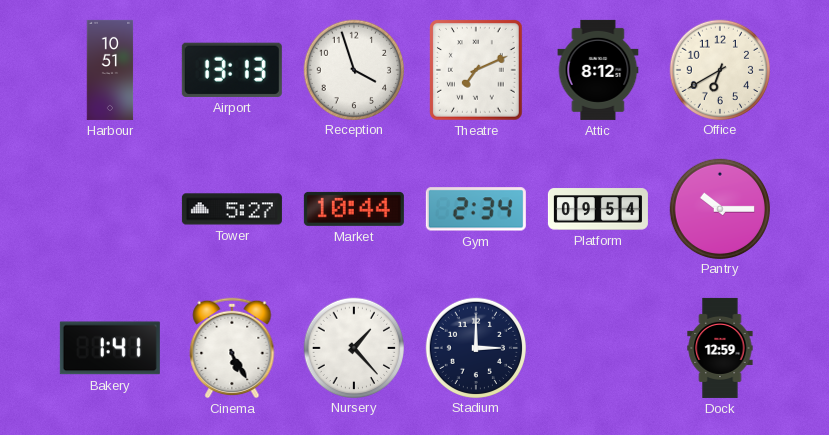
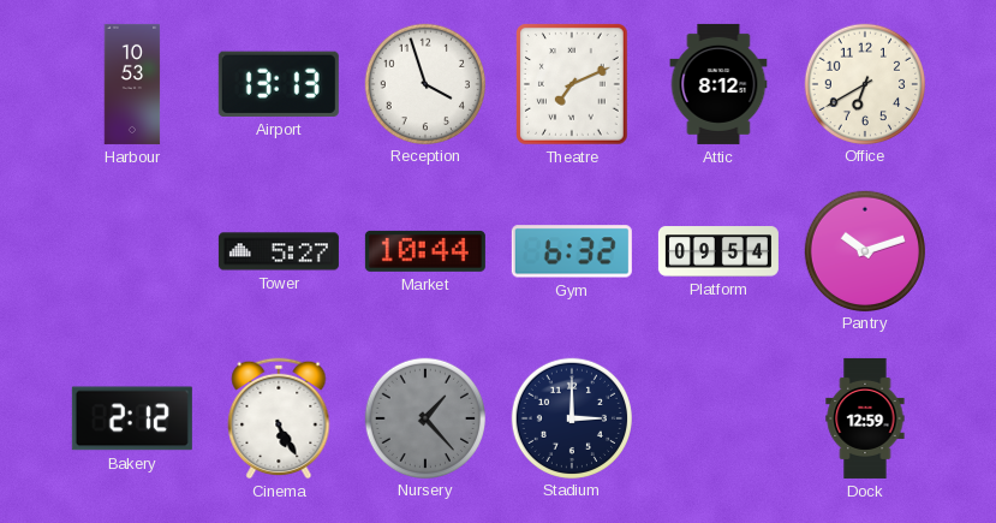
Harbour: 10:51 -> 10:53
Gym: 2:34 -> 6:32
Pantry: 10:15 -> 10:12
Bakery: 1:41 -> 2:12
Nursery dial: white -> grey
